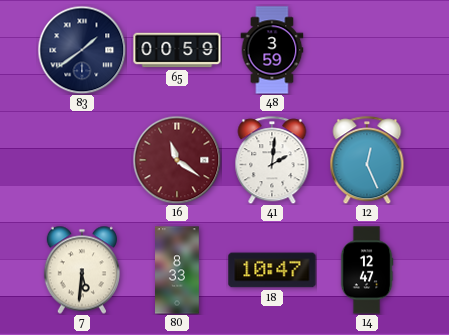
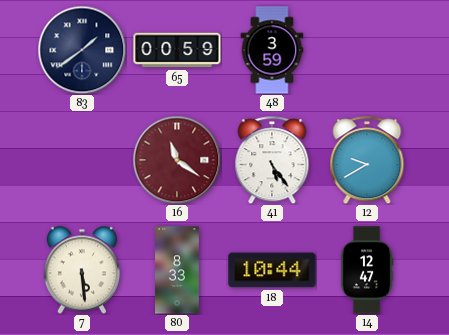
41: 2:01 -> 5:24
12: 12:26 -> 9:40
7: 5:31 -> 5:29
18: 10:47 -> 10:44
